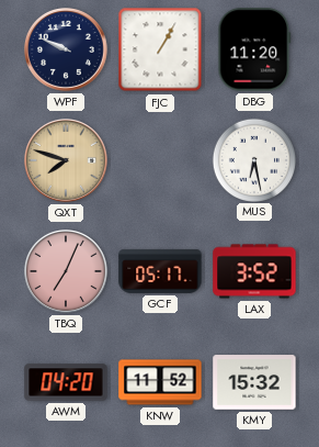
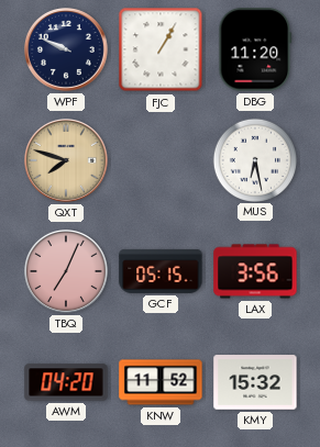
GCF: 05:17 -> 05:15
LAX: 3:52 -> 3:56
